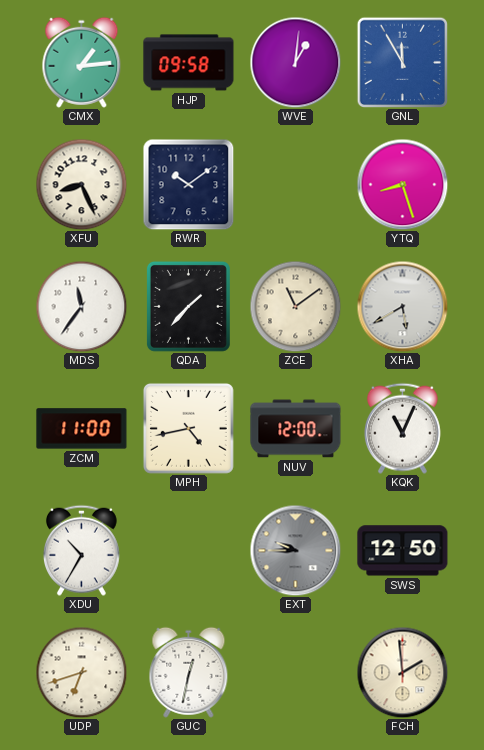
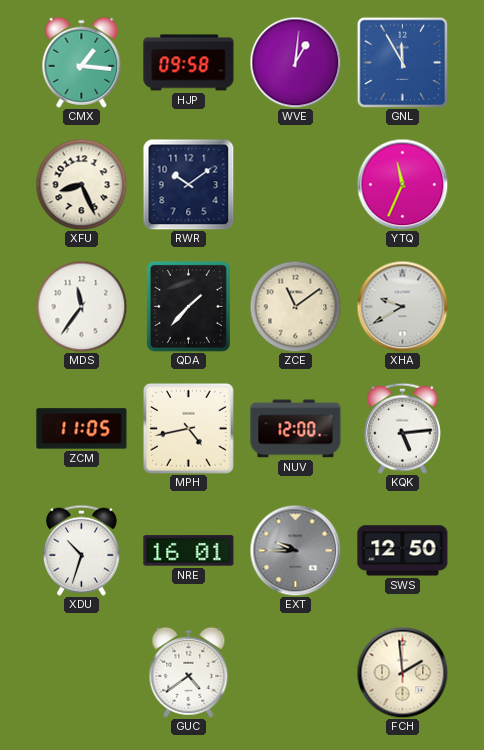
CMX: 1:14 -> 1:16
YTQ: 8:27 -> 11:34
XHA: 5:40 -> 9:40
ZCM: 11:00 -> 11:05
KQK: 11:04 -> 5:14
XDU: 10:35 -> 10:33
NRE: none -> 16:01
UDP: 6:42 -> none
GUC: 12:32 -> 4:39
